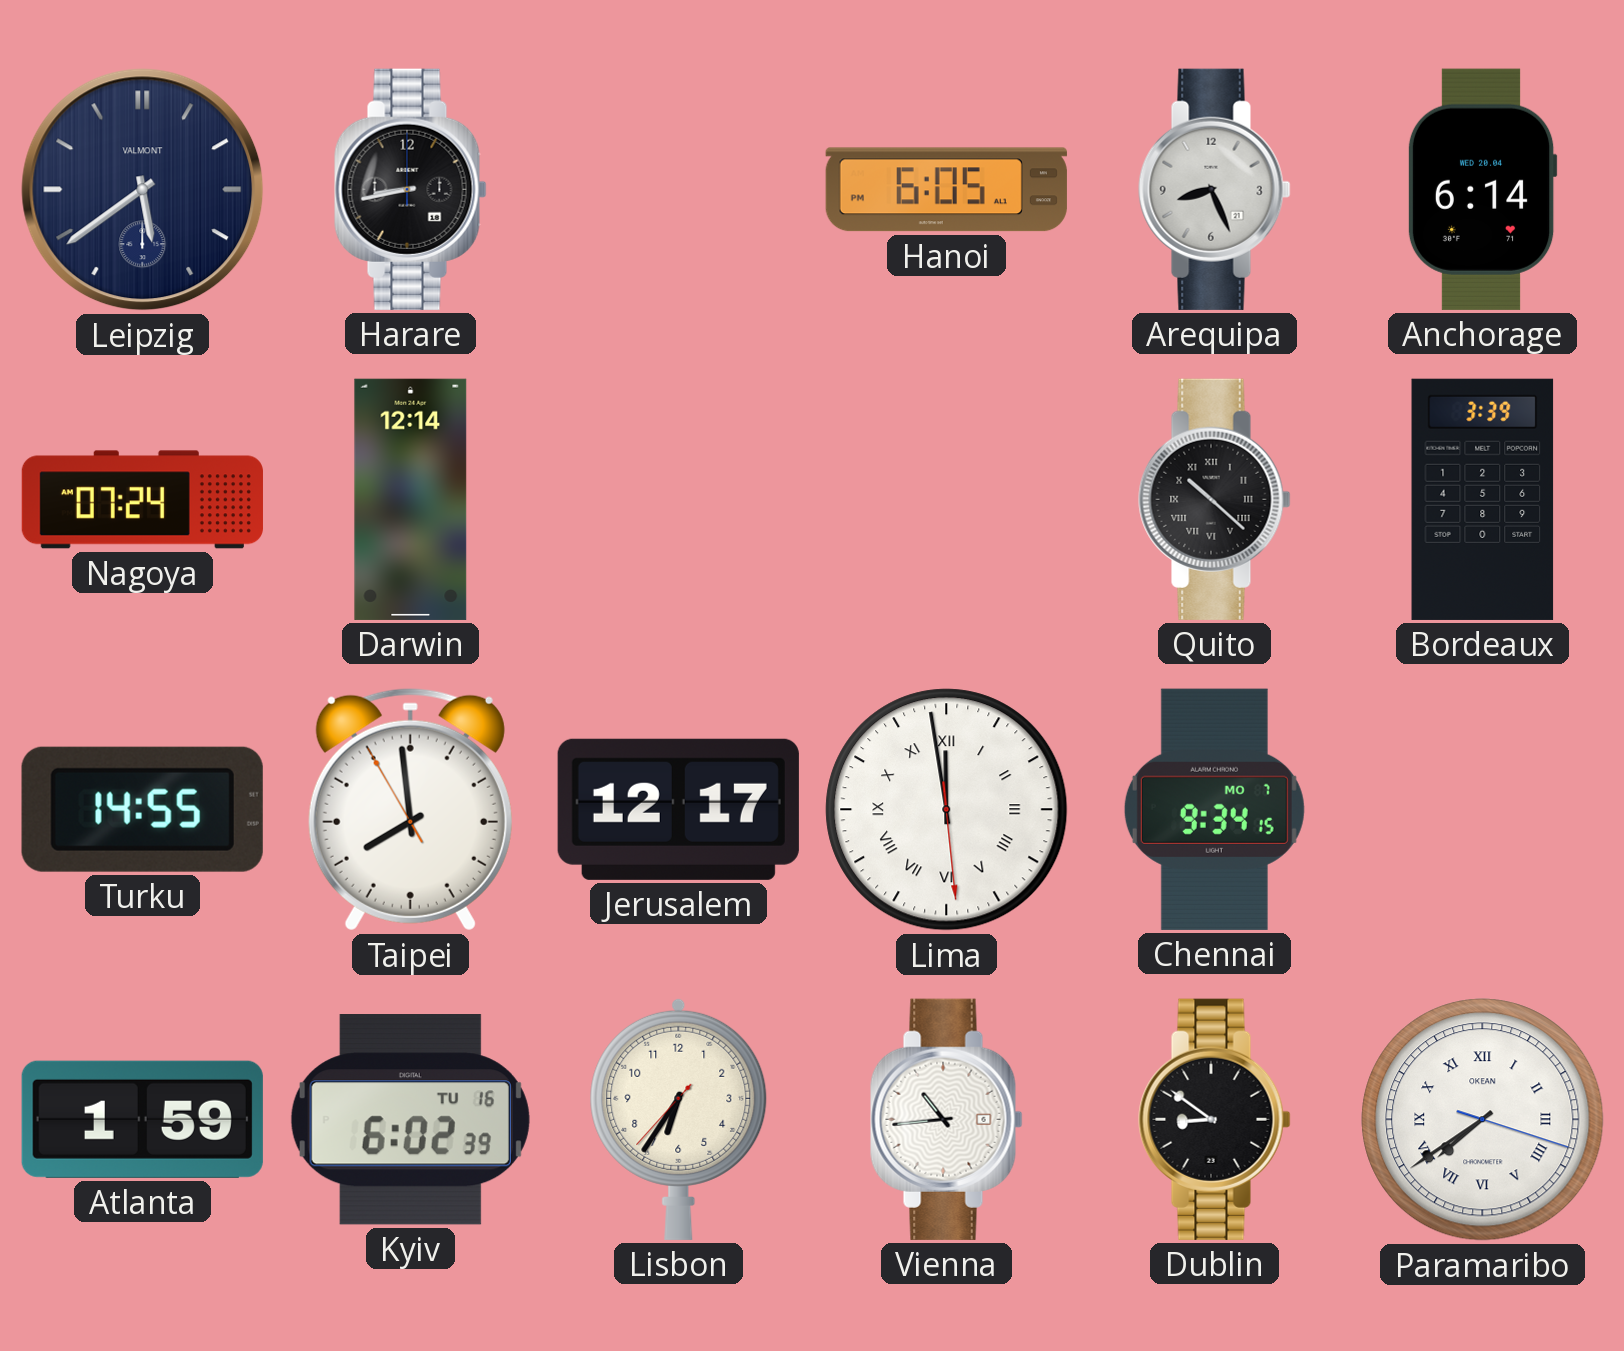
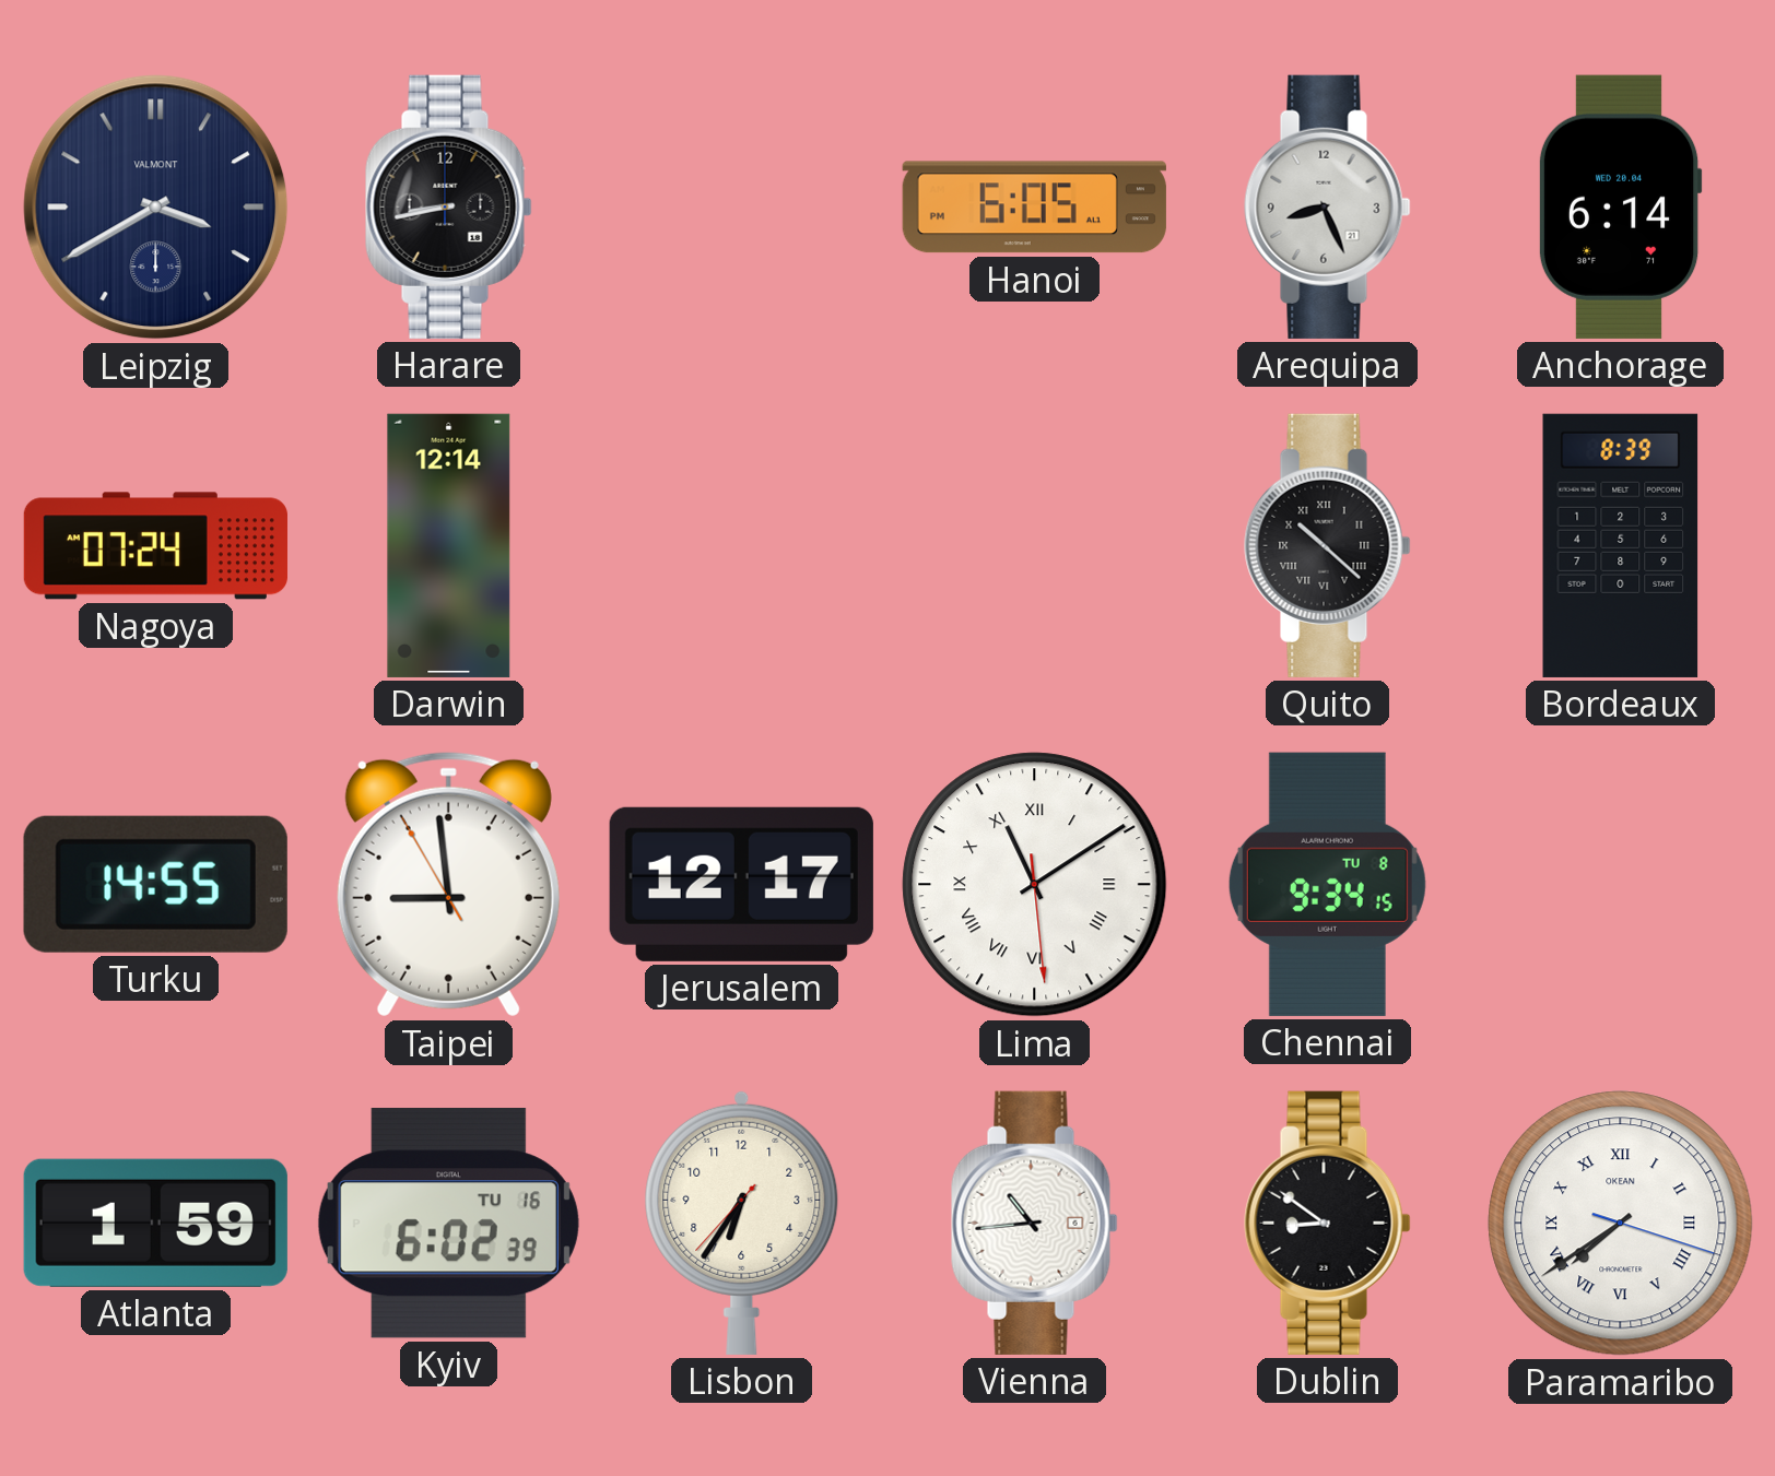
Leipzig: 5:39 -> 3:40
Bordeaux: 3:39 -> 8:39
Taipei: 7:58 -> 8:58
Lima: 11:58 -> 11:09
Chennai date: MO 7 -> TU 8
